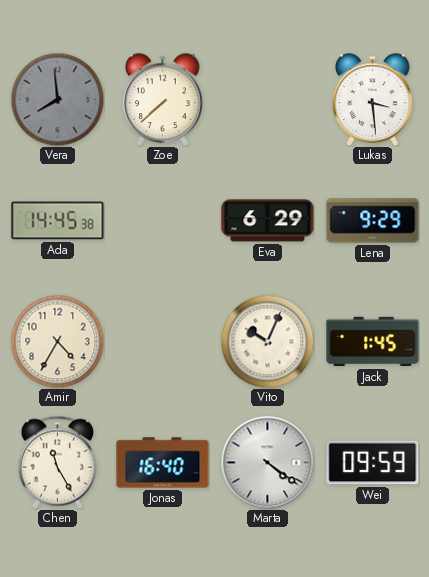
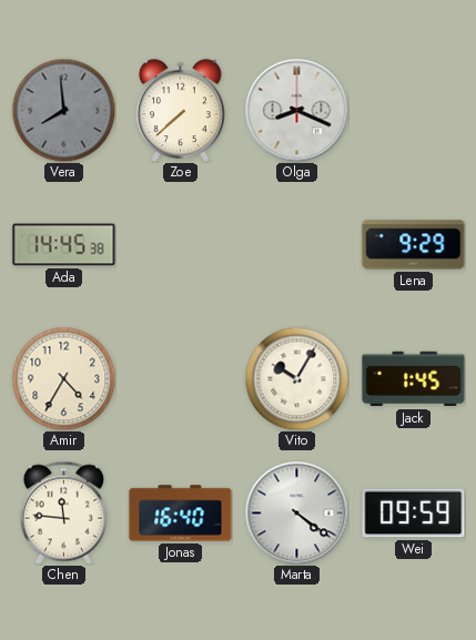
Olga: none -> 8:19
Lukas: 3:29 -> none
Eva: 6:29 -> none
Vito: 10:04 -> 10:05
Chen: 11:25 -> 11:46
